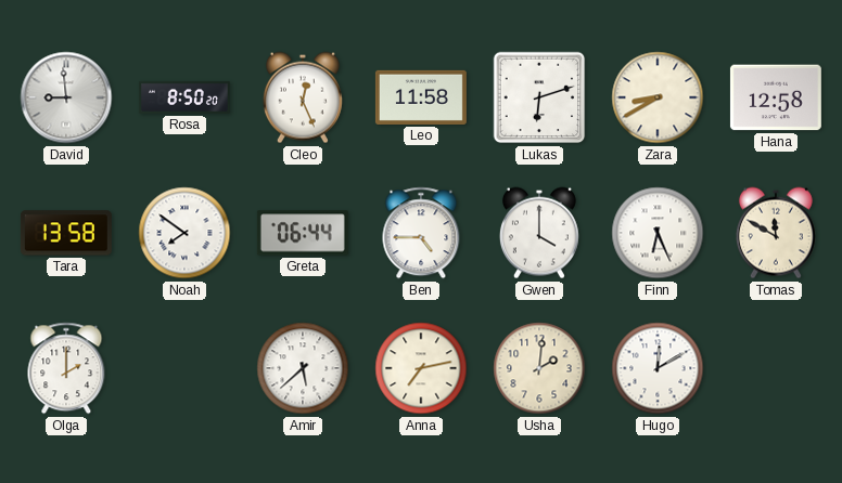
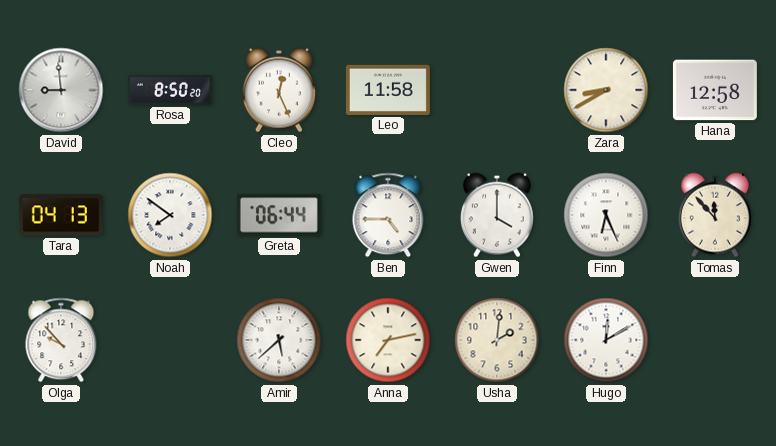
Lukas: 6:12 -> none
Tara: 13:58 -> 04:13
Tomas: 11:50 -> 11:53
Olga: 2:00 -> 9:53
